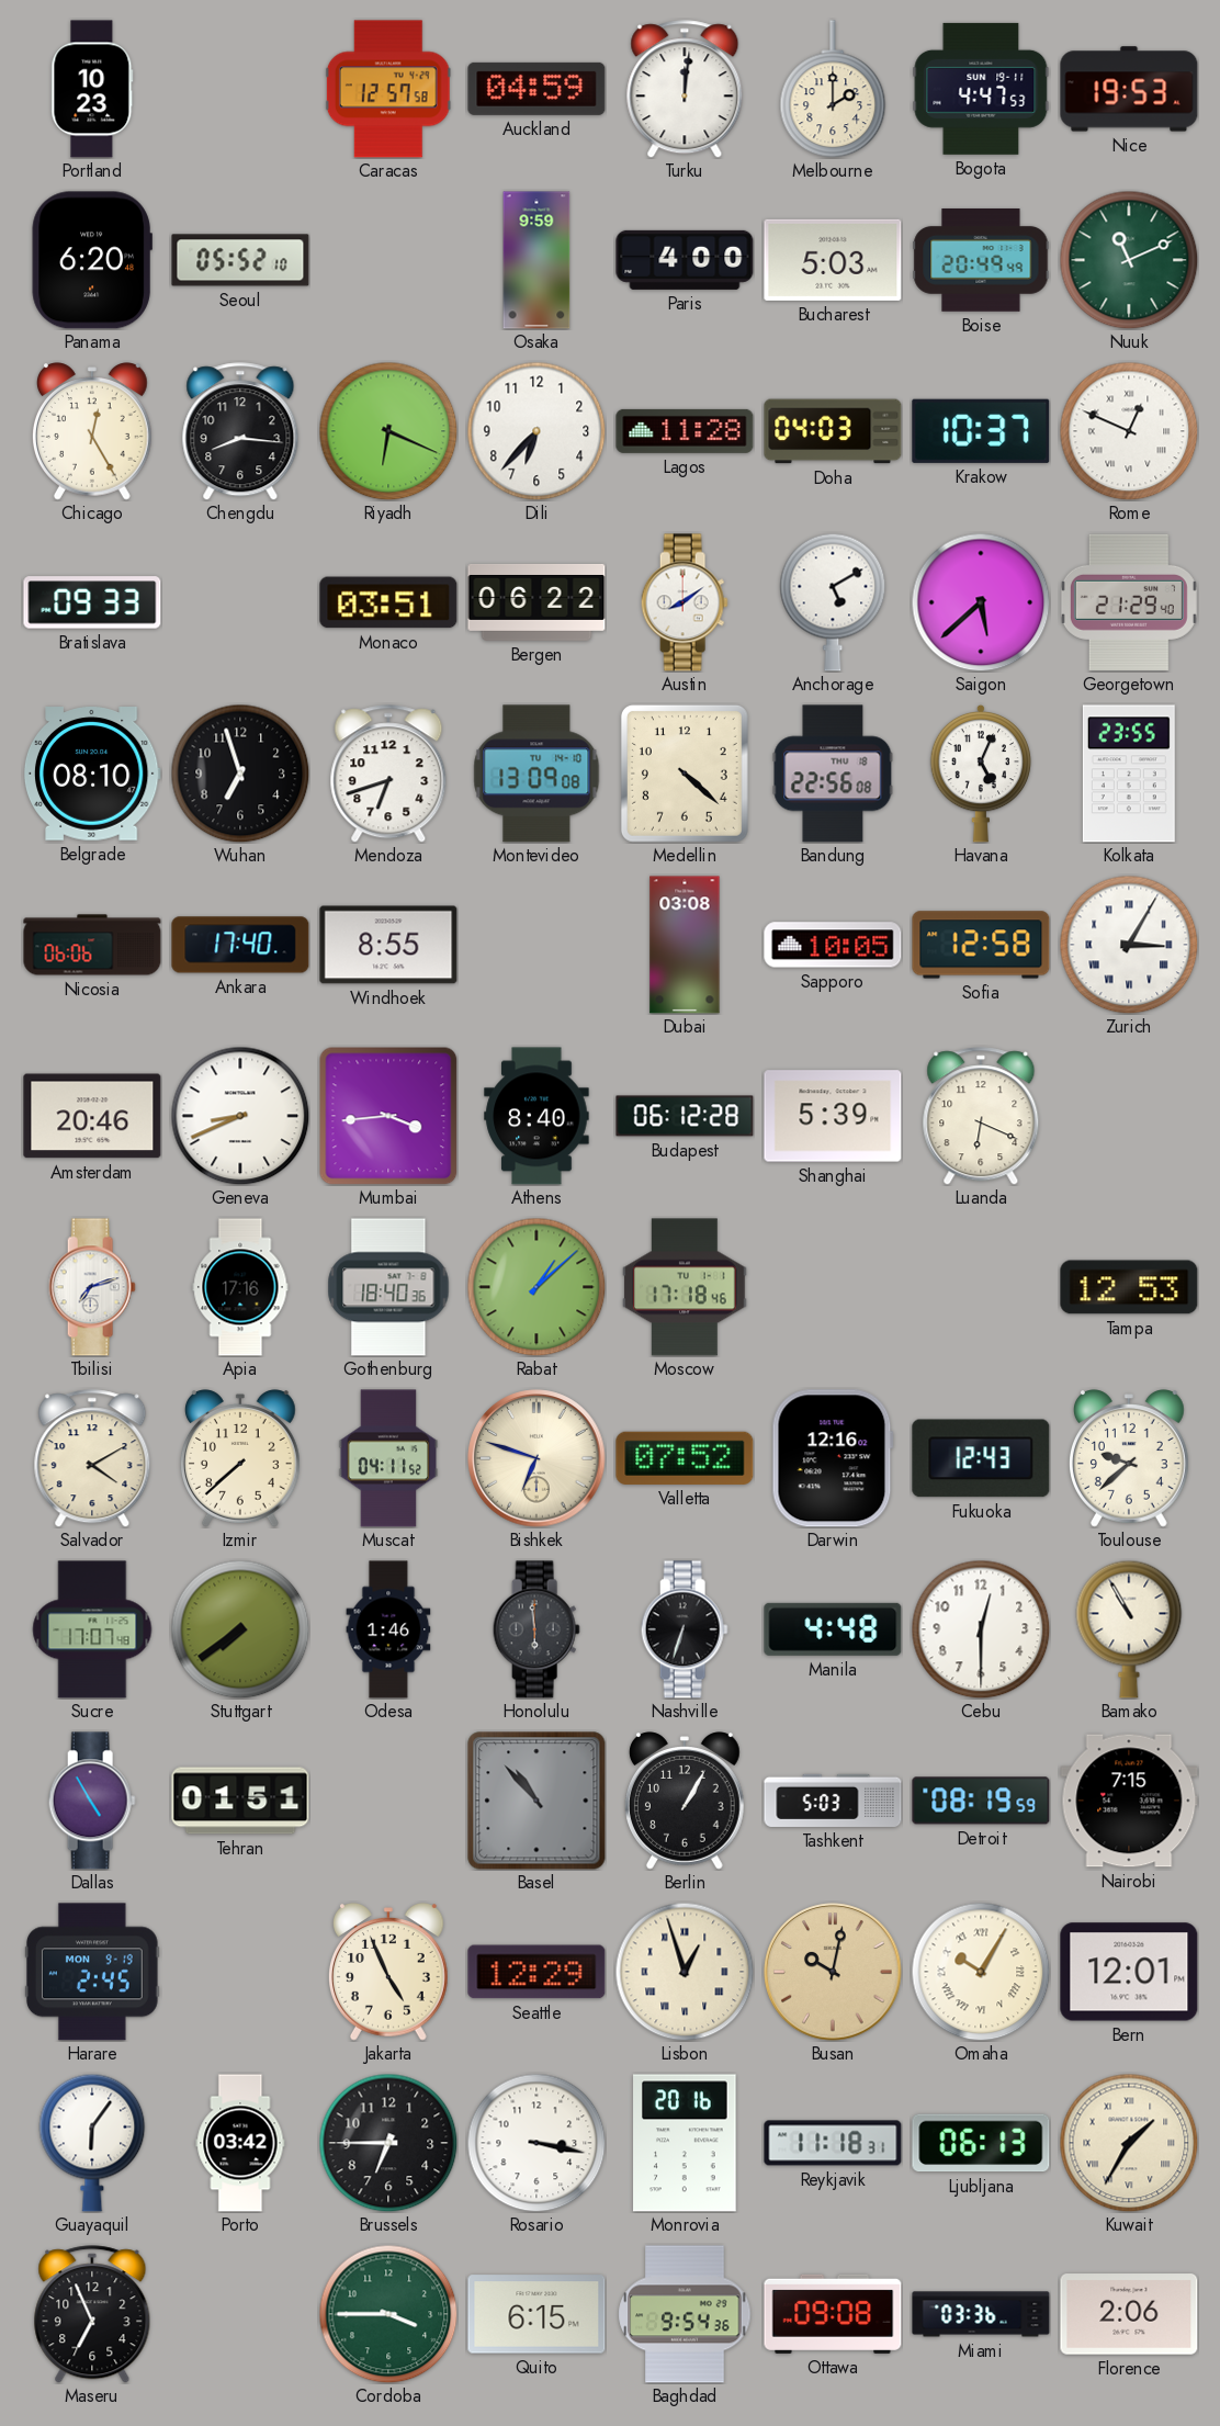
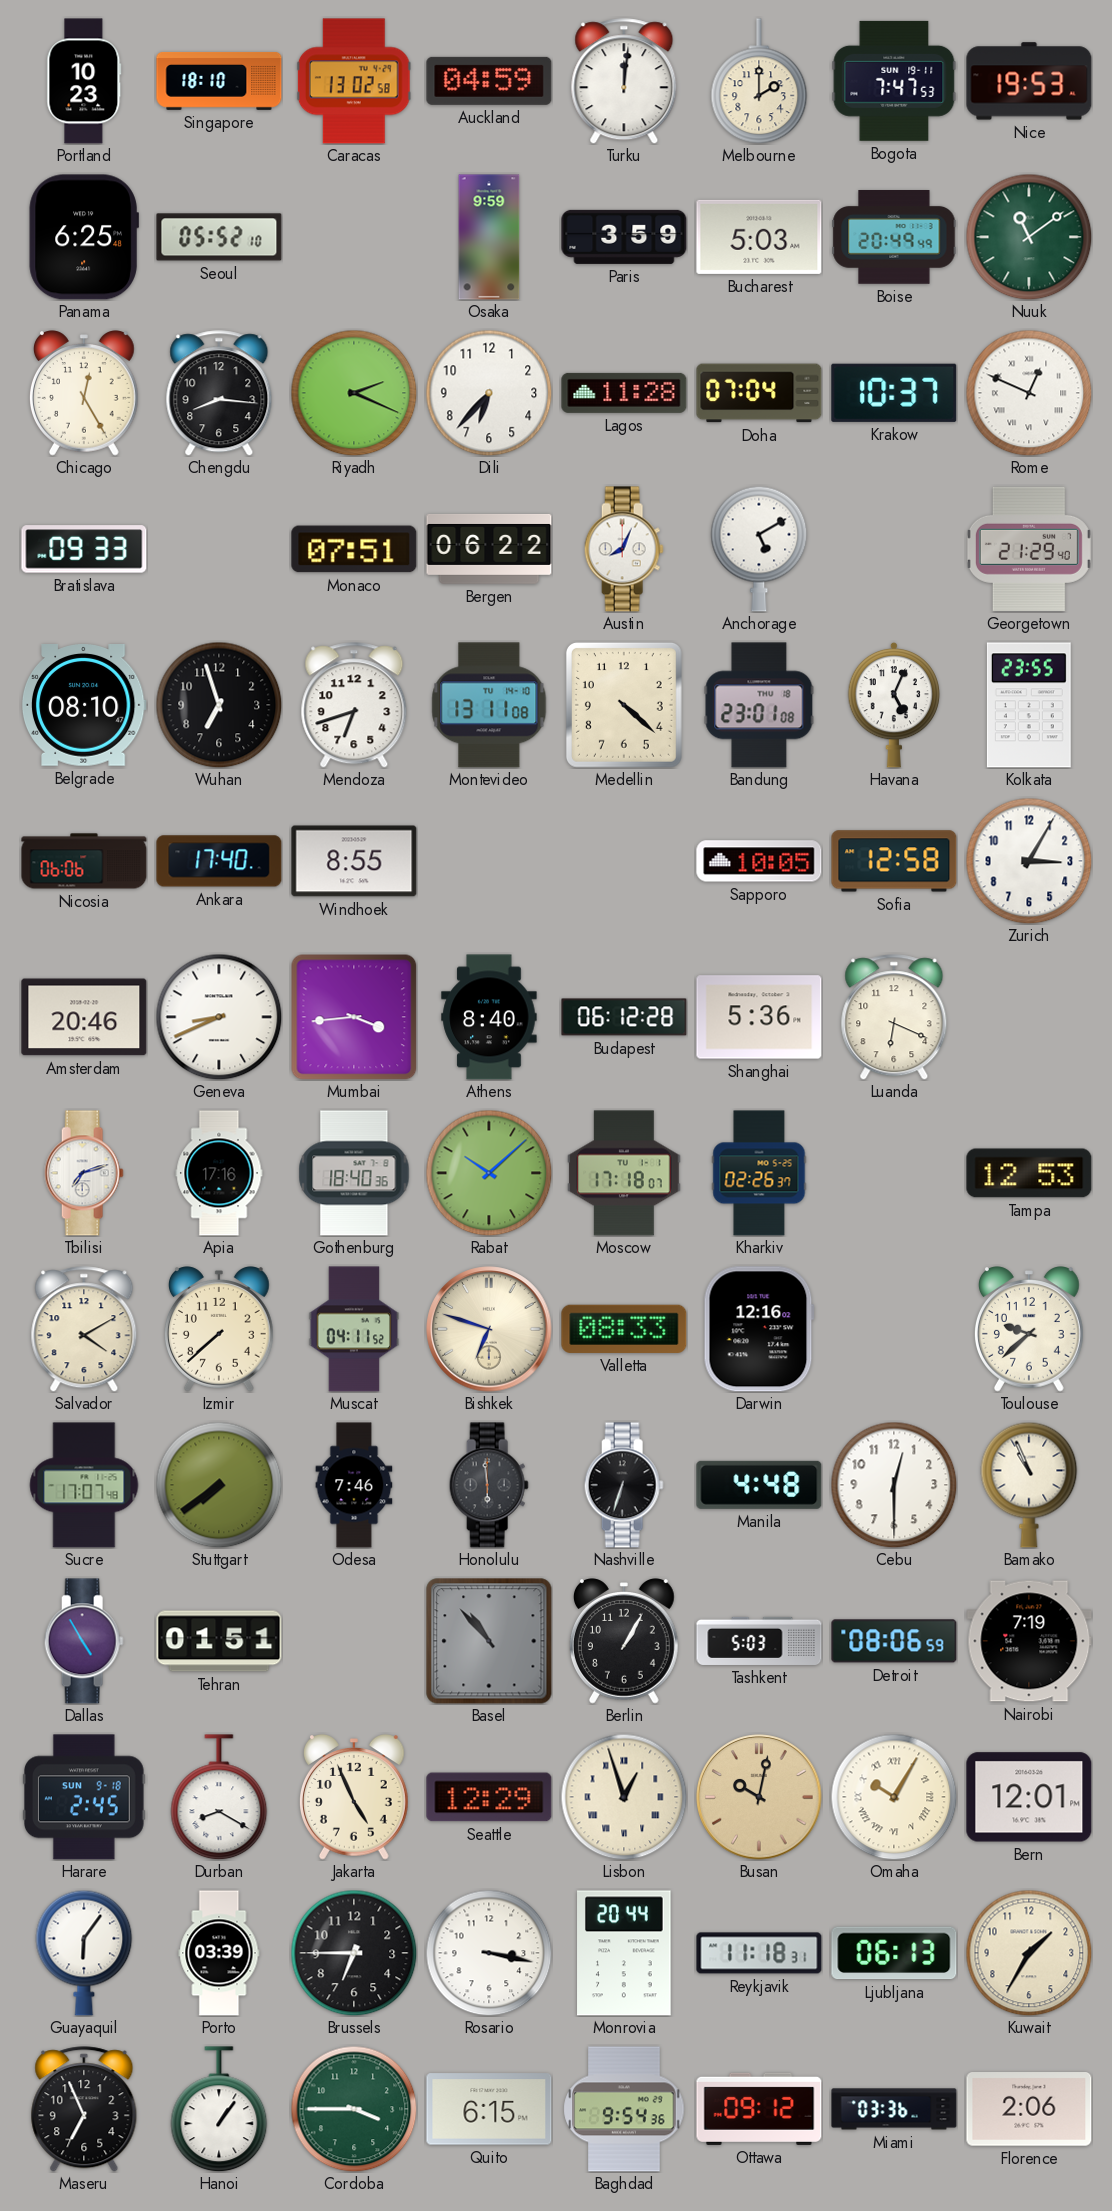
Singapore: none -> 18:10
Caracas: 12:57 -> 13:02
Bogota: 4:47 -> 7:47
Panama: 6:20 -> 6:25
Paris: 4:00 -> 3:59
Nuuk: 11:11 -> 11:09
Riyadh: 6:19 -> 2:19
Doha: 04:03 -> 07:04
Monaco: 03:51 -> 07:51
Austin: 8:09 -> 8:04
Saigon: 5:38 -> none
Montevideo: 13:09 -> 13:11
Bandung: 22:56 -> 23:01
Dubai: 03:08 -> none
Zurich numerals: Roman -> Arabic
Shanghai: 5:39 -> 5:36
Rabat: 1:08 -> 10:08
Moscow: 17:18:46 -> 17:18:07
Kharkiv: none -> 02:26
Valletta: 07:52 -> 08:33
Fukuoka: 12:43 -> none
Odesa: 1:46 -> 7:46
Bamako: 10:55 -> 10:56
Detroit: 08:19 -> 08:06
Nairobi: 7:15 -> 7:19
Harare date: MON 9-19 -> SUN 9-18
Durban: none -> 8:20
Porto: 03:42 -> 03:39
Monrovia: 20:16 -> 20:44
Kuwait numerals: Roman -> Arabic
Hanoi: none -> 1:06
Ottawa: 09:08 -> 09:12
